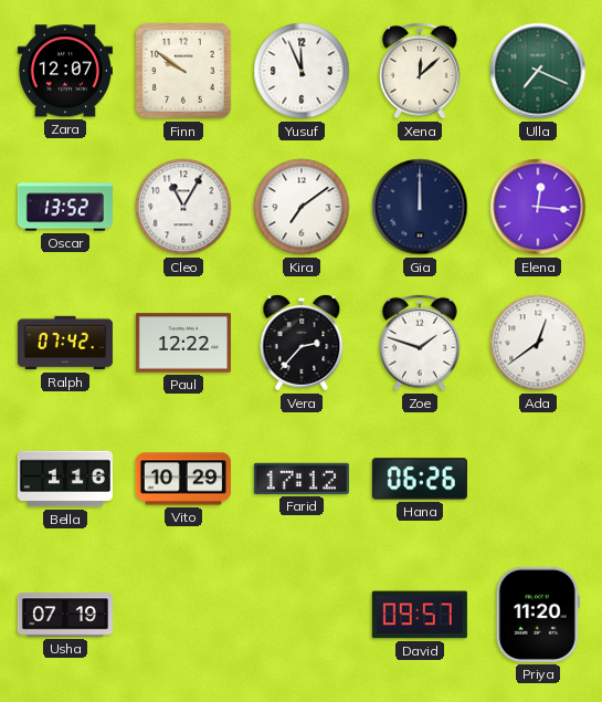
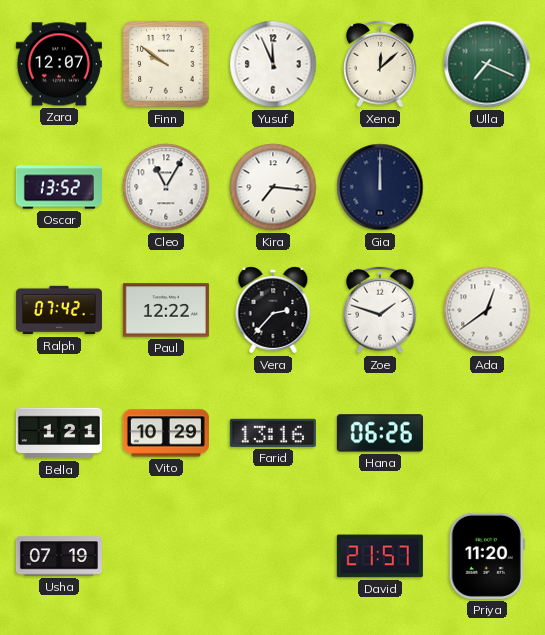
Kira: 7:09 -> 7:16
Elena: 12:16 -> none
Bella: 1:16 -> 1:21
Farid: 17:12 -> 13:16
David: 09:57 -> 21:57
